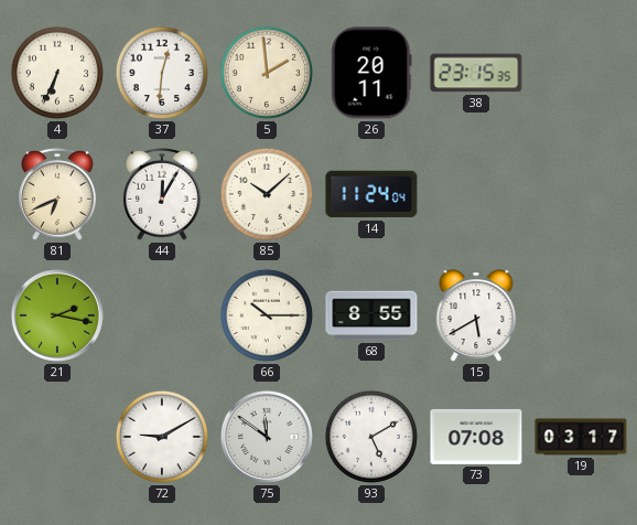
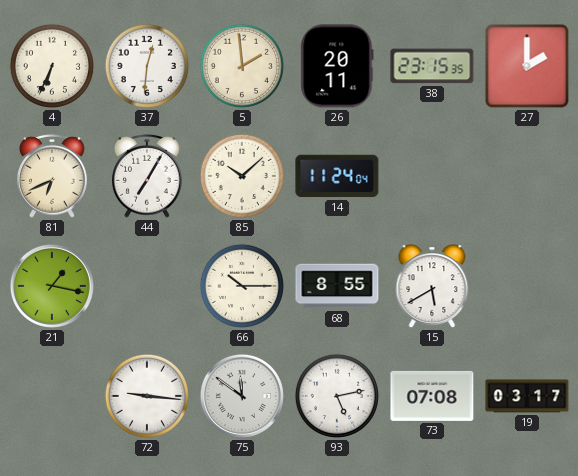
27: none -> 2:00
44: 12:05 -> 7:05
21: 2:17 -> 1:17
72: 9:10 -> 9:16
93: 5:10 -> 5:13
